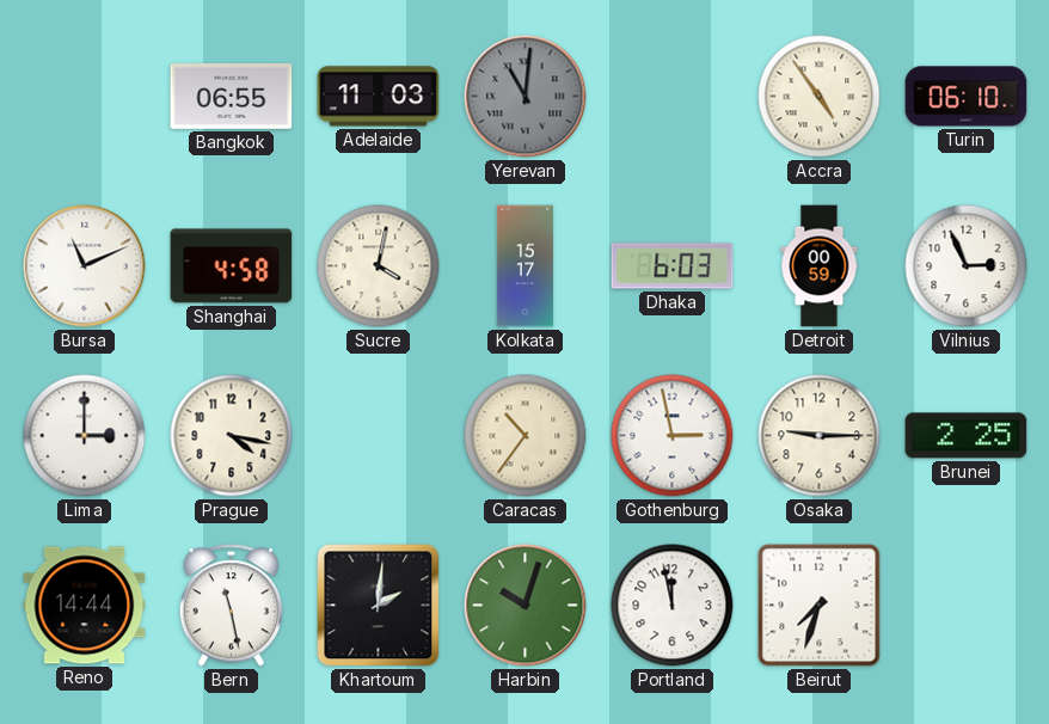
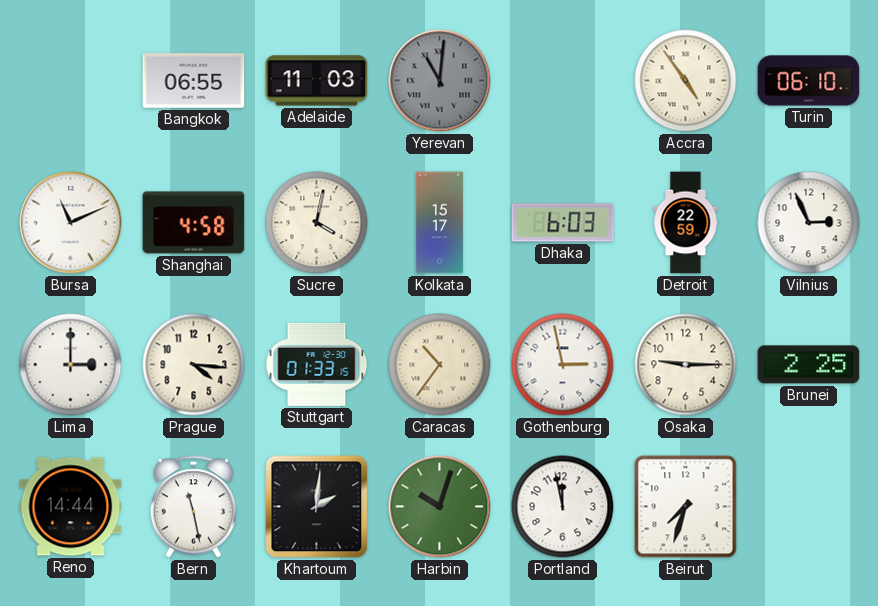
Detroit: 00:59 -> 22:59
Prague: 4:17 -> 4:16
Stuttgart: none -> 01:33
